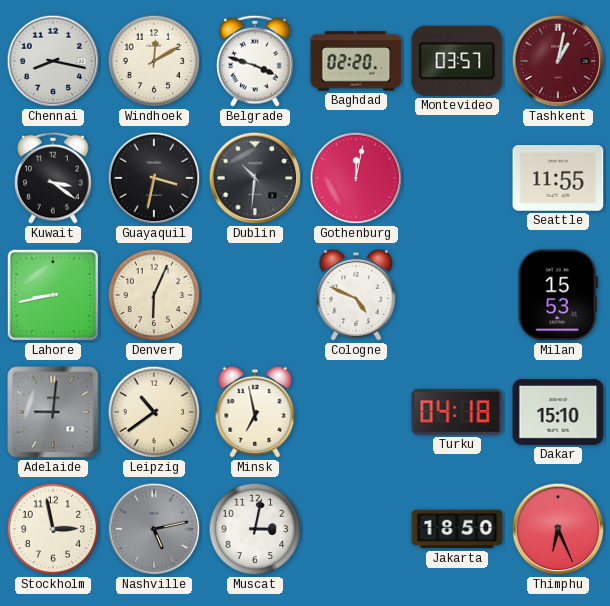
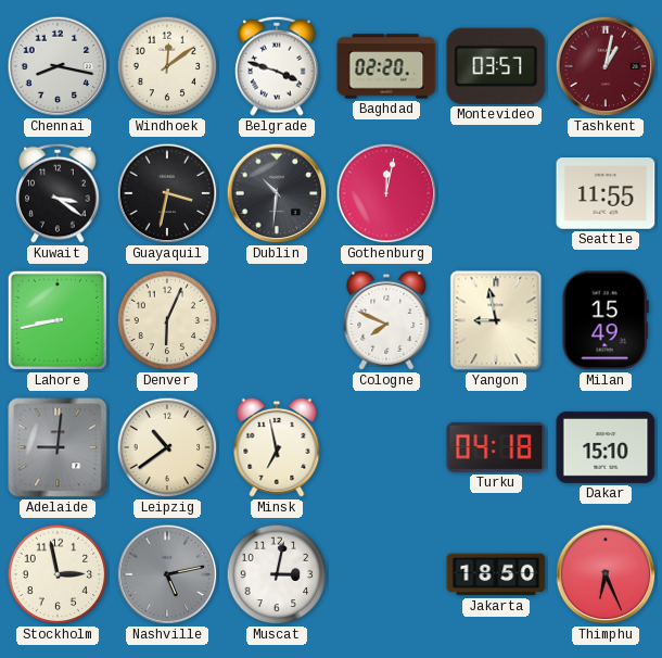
Windhoek: 12:10 -> 12:09
Cologne: 4:49 -> 7:49
Yangon: none -> 8:58
Milan: 15:53 -> 15:49
